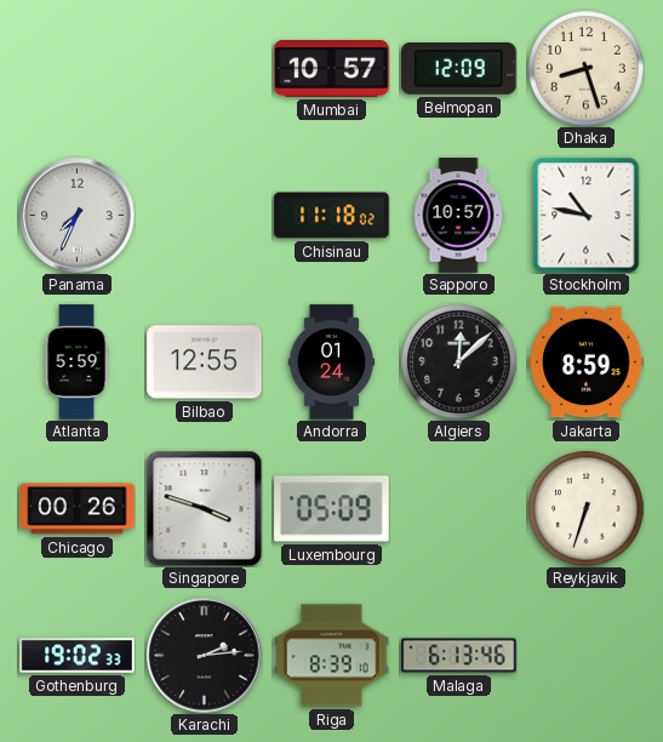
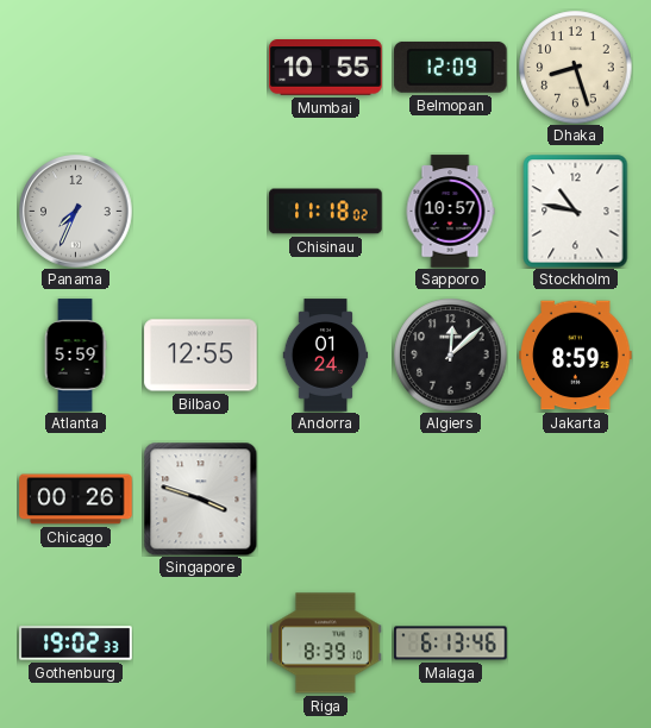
Mumbai: 10:57 -> 10:55
Luxembourg: 05:09 -> none
Reykjavik: 6:33 -> none
Karachi: 2:14 -> none
